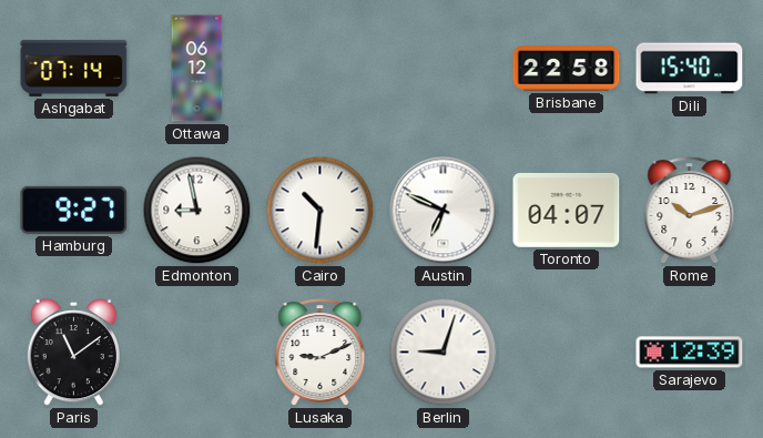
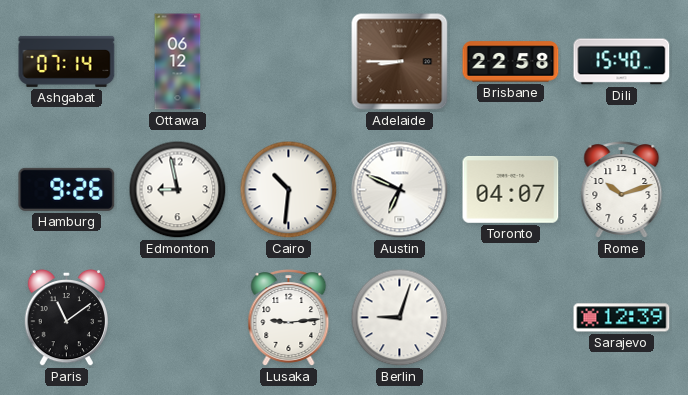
Adelaide: none -> 8:45
Hamburg: 9:27 -> 9:26
Lusaka: 9:11 -> 9:14
